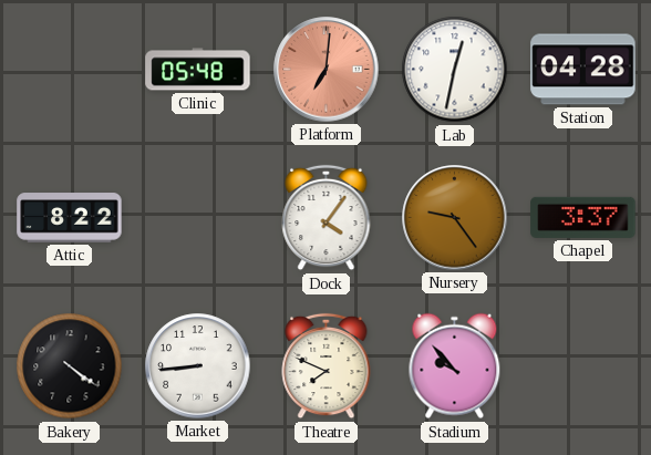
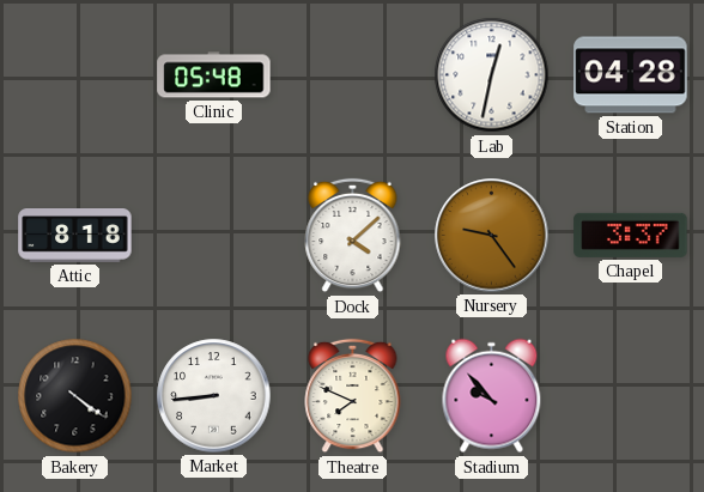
Platform: 7:01 -> none
Attic: 8:22 -> 8:18
Dock: 4:06 -> 4:08
